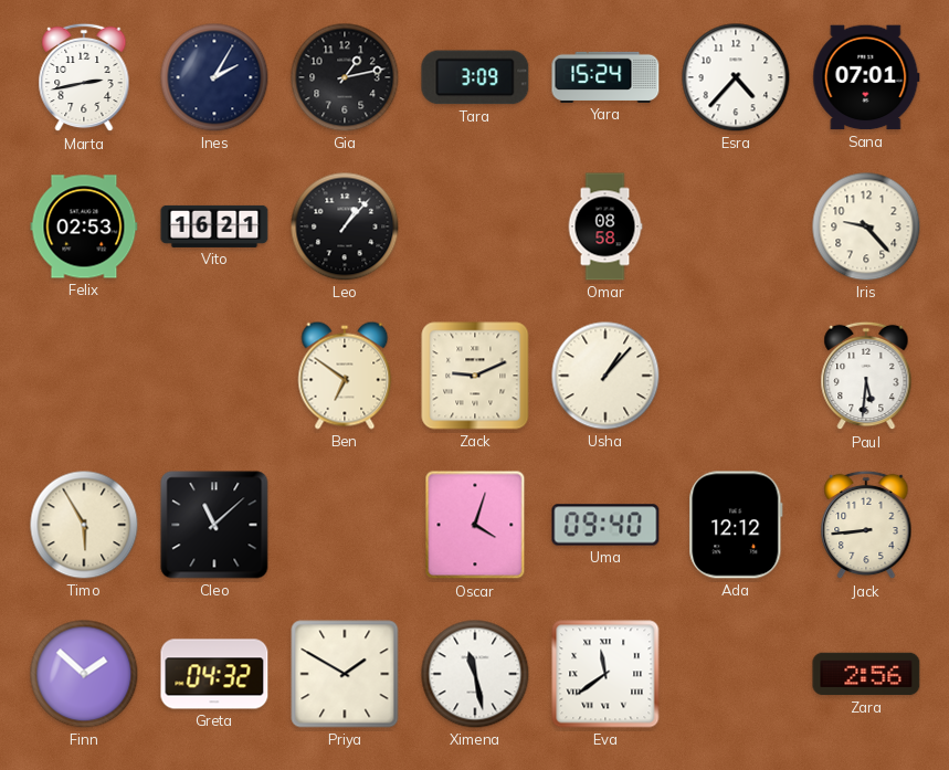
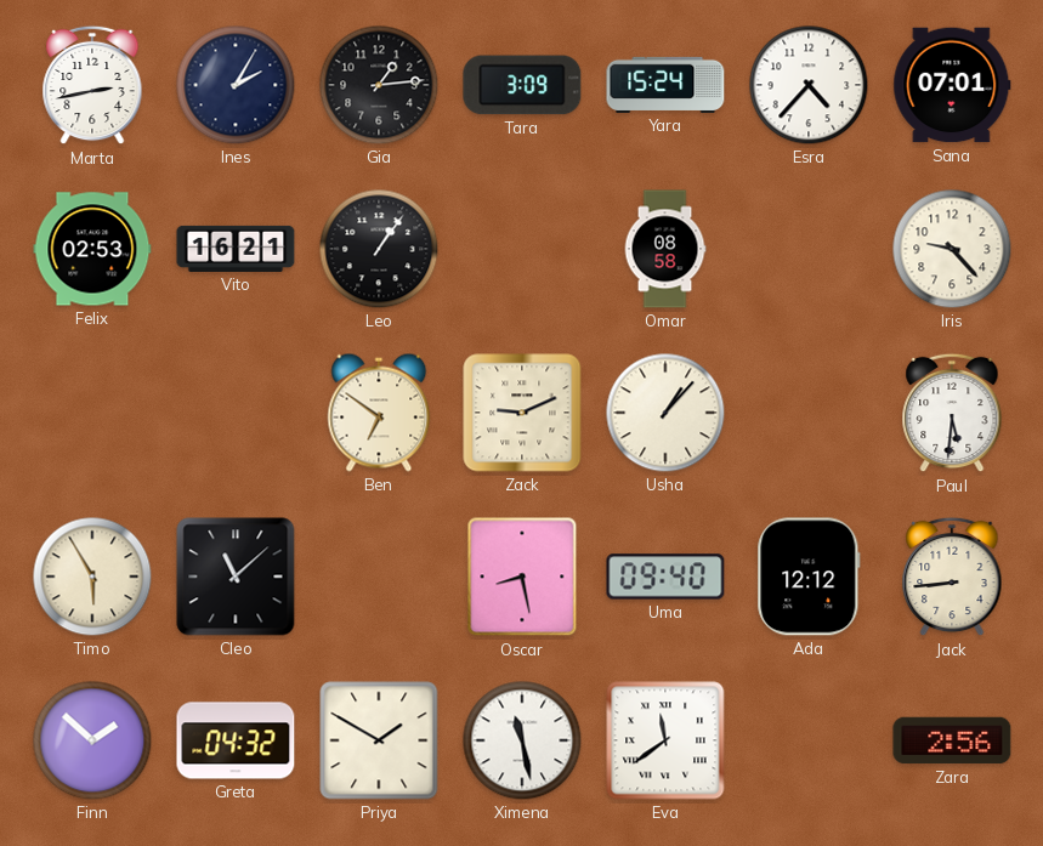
Gia: 1:13 -> 1:14
Leo: 1:07 -> 1:06
Oscar: 4:03 -> 8:28
